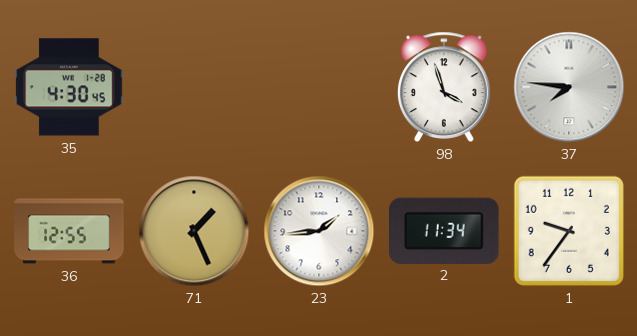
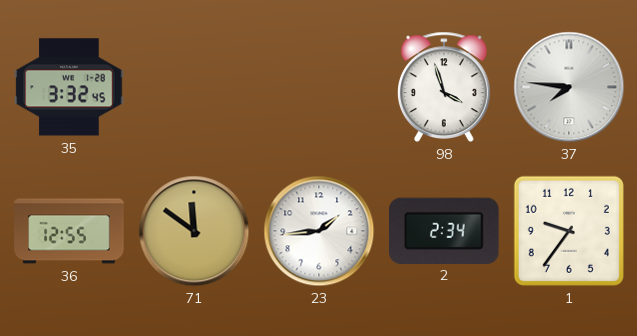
35: 4:30 -> 3:32
71: 1:26 -> 11:51
2: 11:34 -> 2:34
